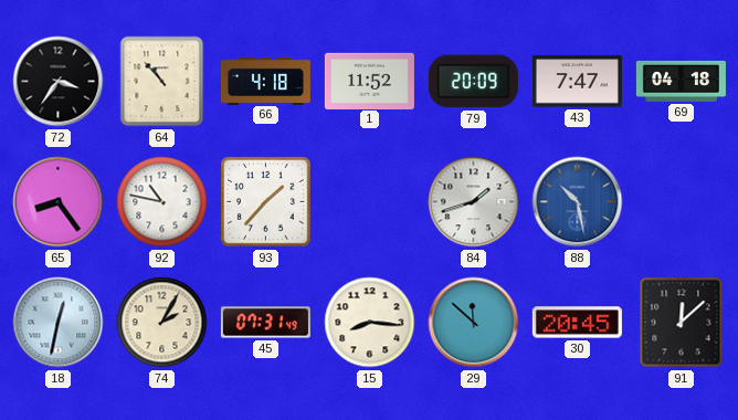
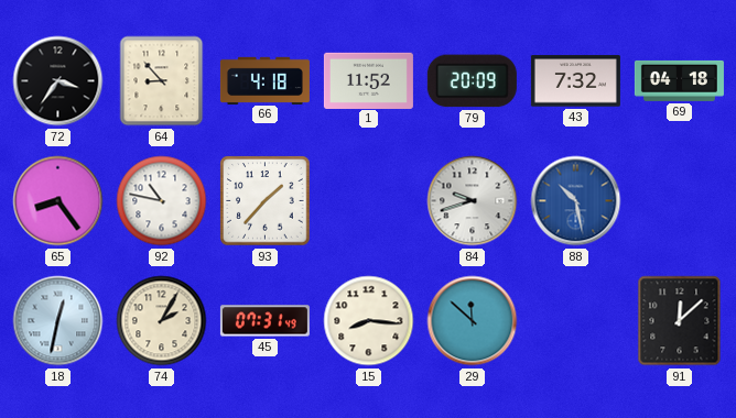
64: 10:53 -> 8:53
43: 7:47 -> 7:32
84: 1:42 -> 9:42
30: 20:45 -> none
